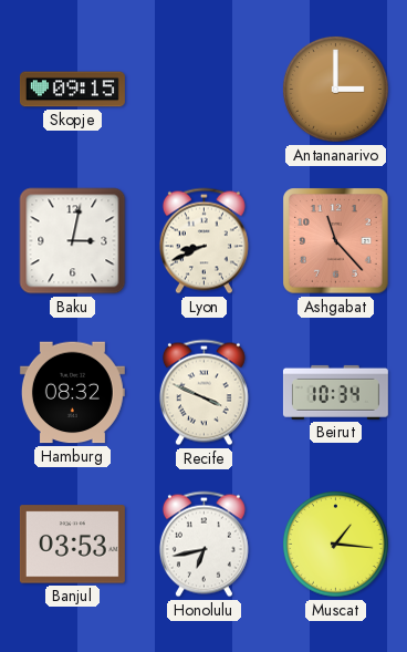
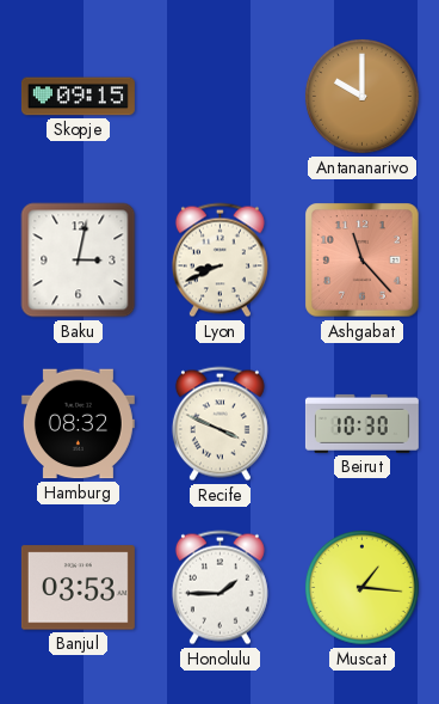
Antananarivo: 3:00 -> 10:00
Beirut: 10:34 -> 10:30
Honolulu: 6:43 -> 1:45
